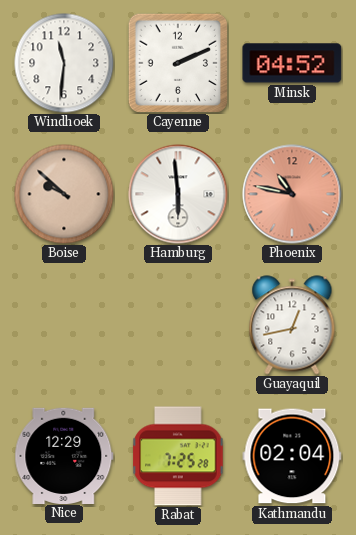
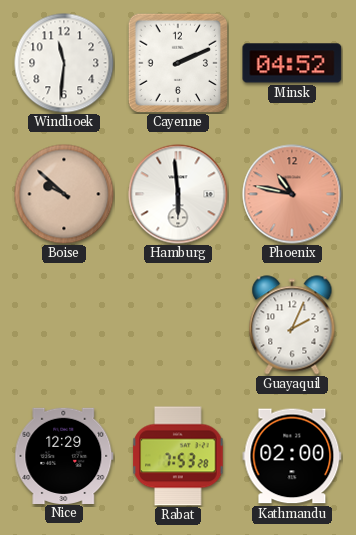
Guayaquil: 12:43 -> 2:04
Rabat: 7:25 -> 7:53
Kathmandu: 02:04 -> 02:00
